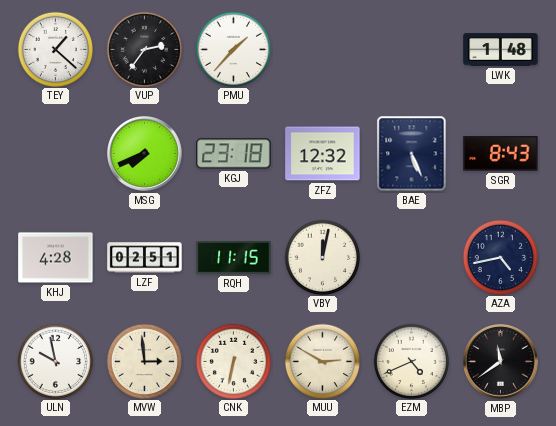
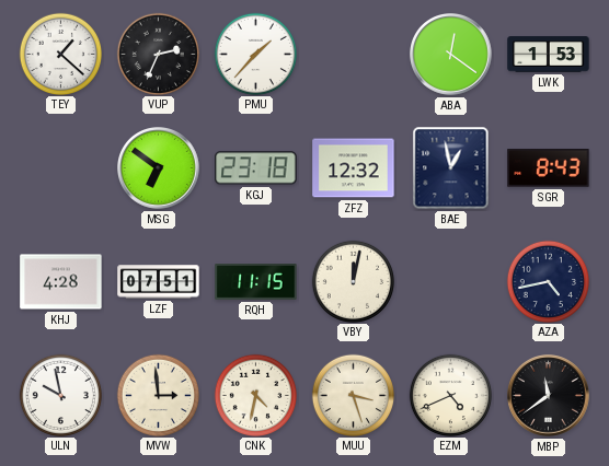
VUP: 2:36 -> 2:34
ABA: none -> 12:21
LWK: 1:48 -> 1:53
MSG: 7:41 -> 6:51
BAE: 5:26 -> 12:58
LZF: 02:51 -> 07:51
CNK: 6:32 -> 4:32
MUU: 2:50 -> 3:27
